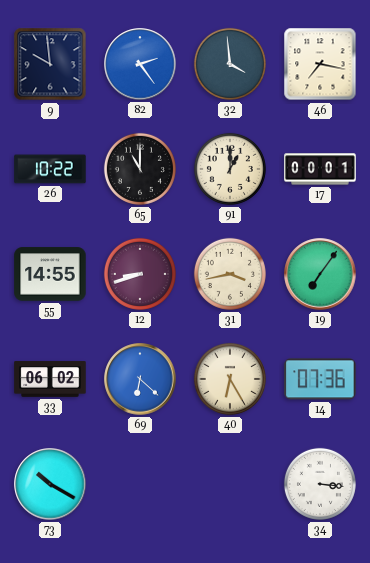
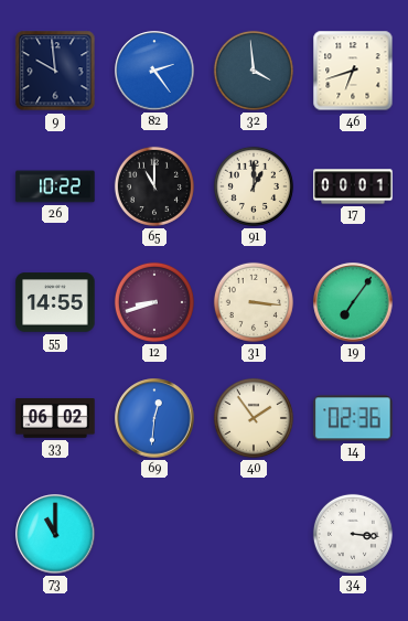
46: 7:17 -> 6:42
31: 3:43 -> 3:16
69: 6:22 -> 12:31
40: 6:25 -> 1:54
14: 07:36 -> 02:36
73: 10:20 -> 11:00
